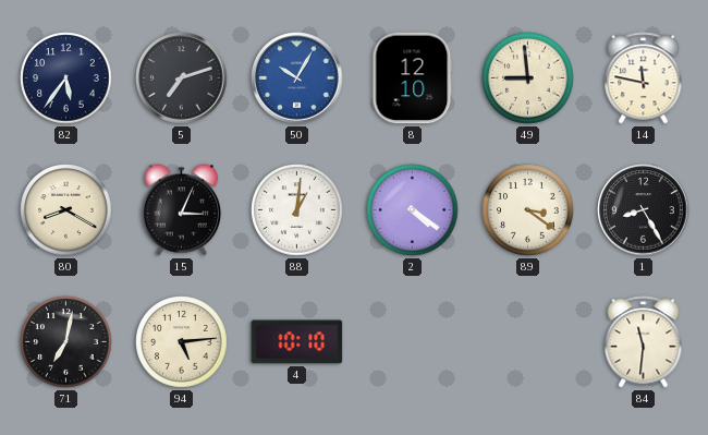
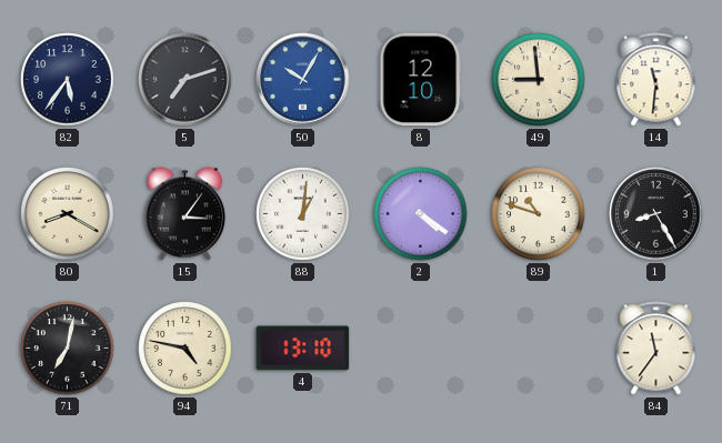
14: 11:47 -> 11:31
15: 3:04 -> 3:06
89: 3:21 -> 10:48
94: 5:14 -> 4:47
4: 10:10 -> 13:10
84: 11:31 -> 11:36
